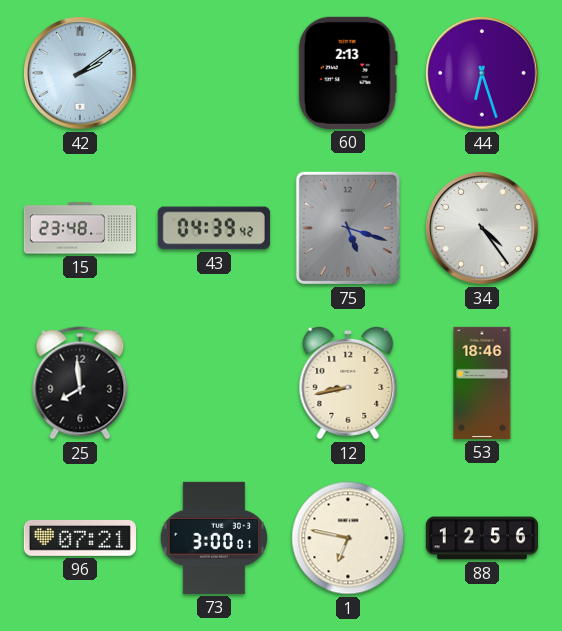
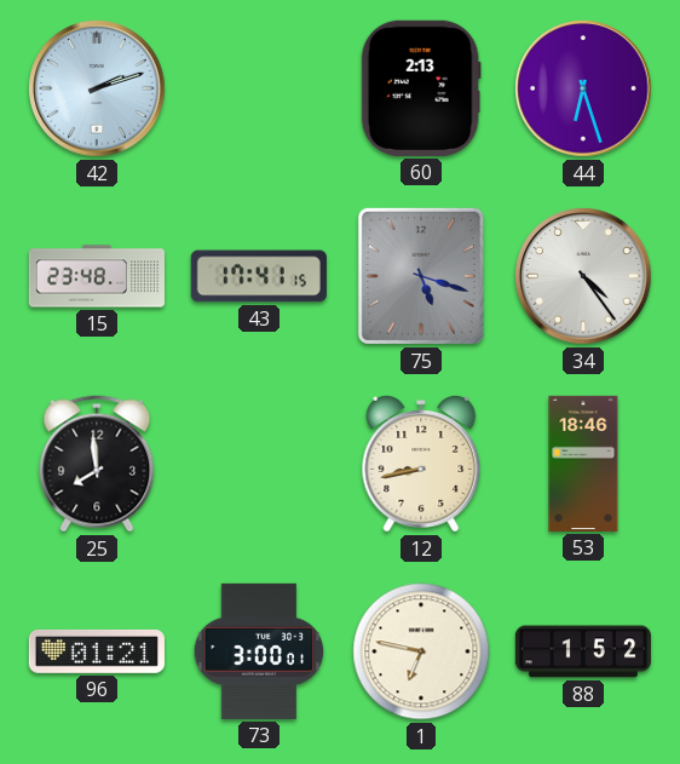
42: 2:09 -> 2:12
43: 04:39 -> 17:41
96: 07:21 -> 01:21
88: 12:56 -> 1:52
